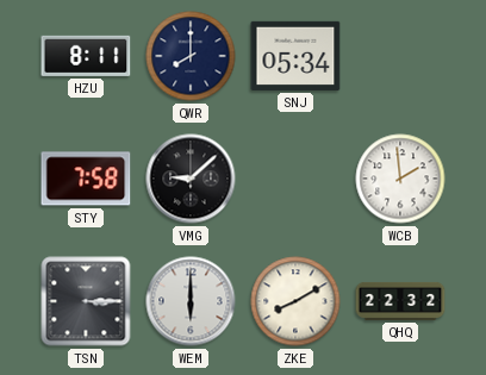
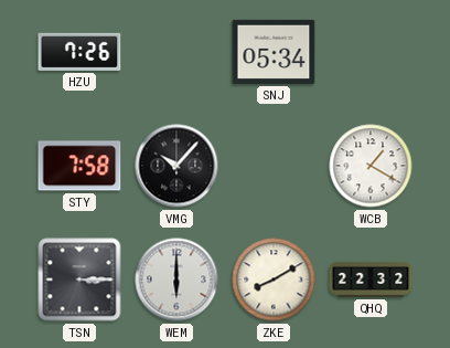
HZU: 8:11 -> 7:26
QWR: 8:00 -> none
VMG: 9:08 -> 10:07
WCB: 1:59 -> 1:20
